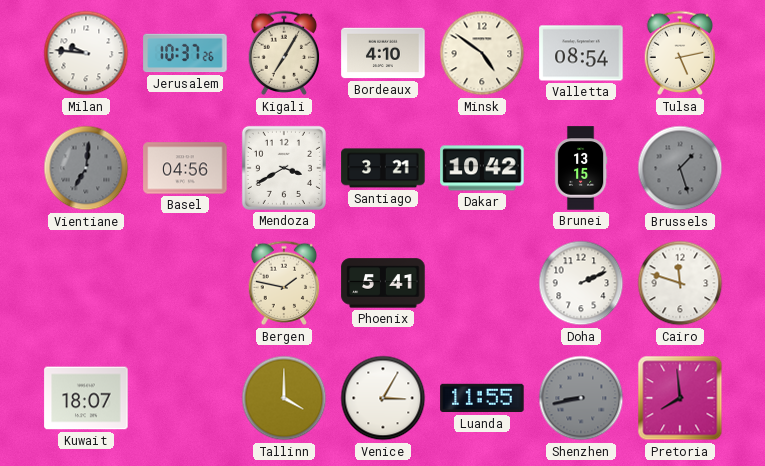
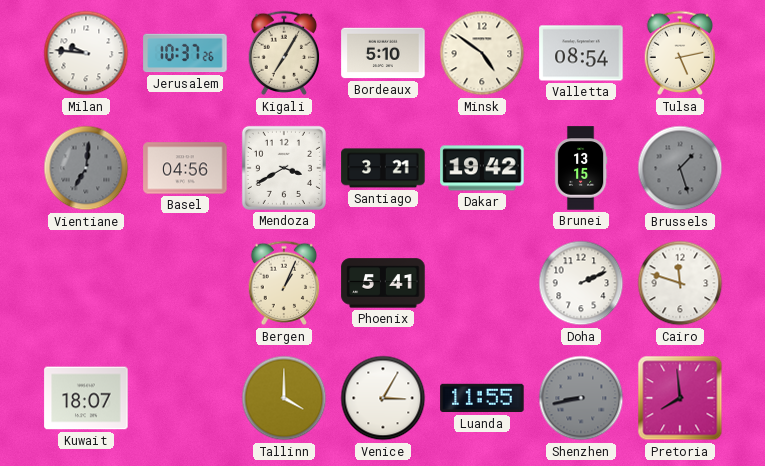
Bordeaux: 4:10 -> 5:10
Dakar: 10:42 -> 19:42
Bergen: 1:47 -> 1:04
